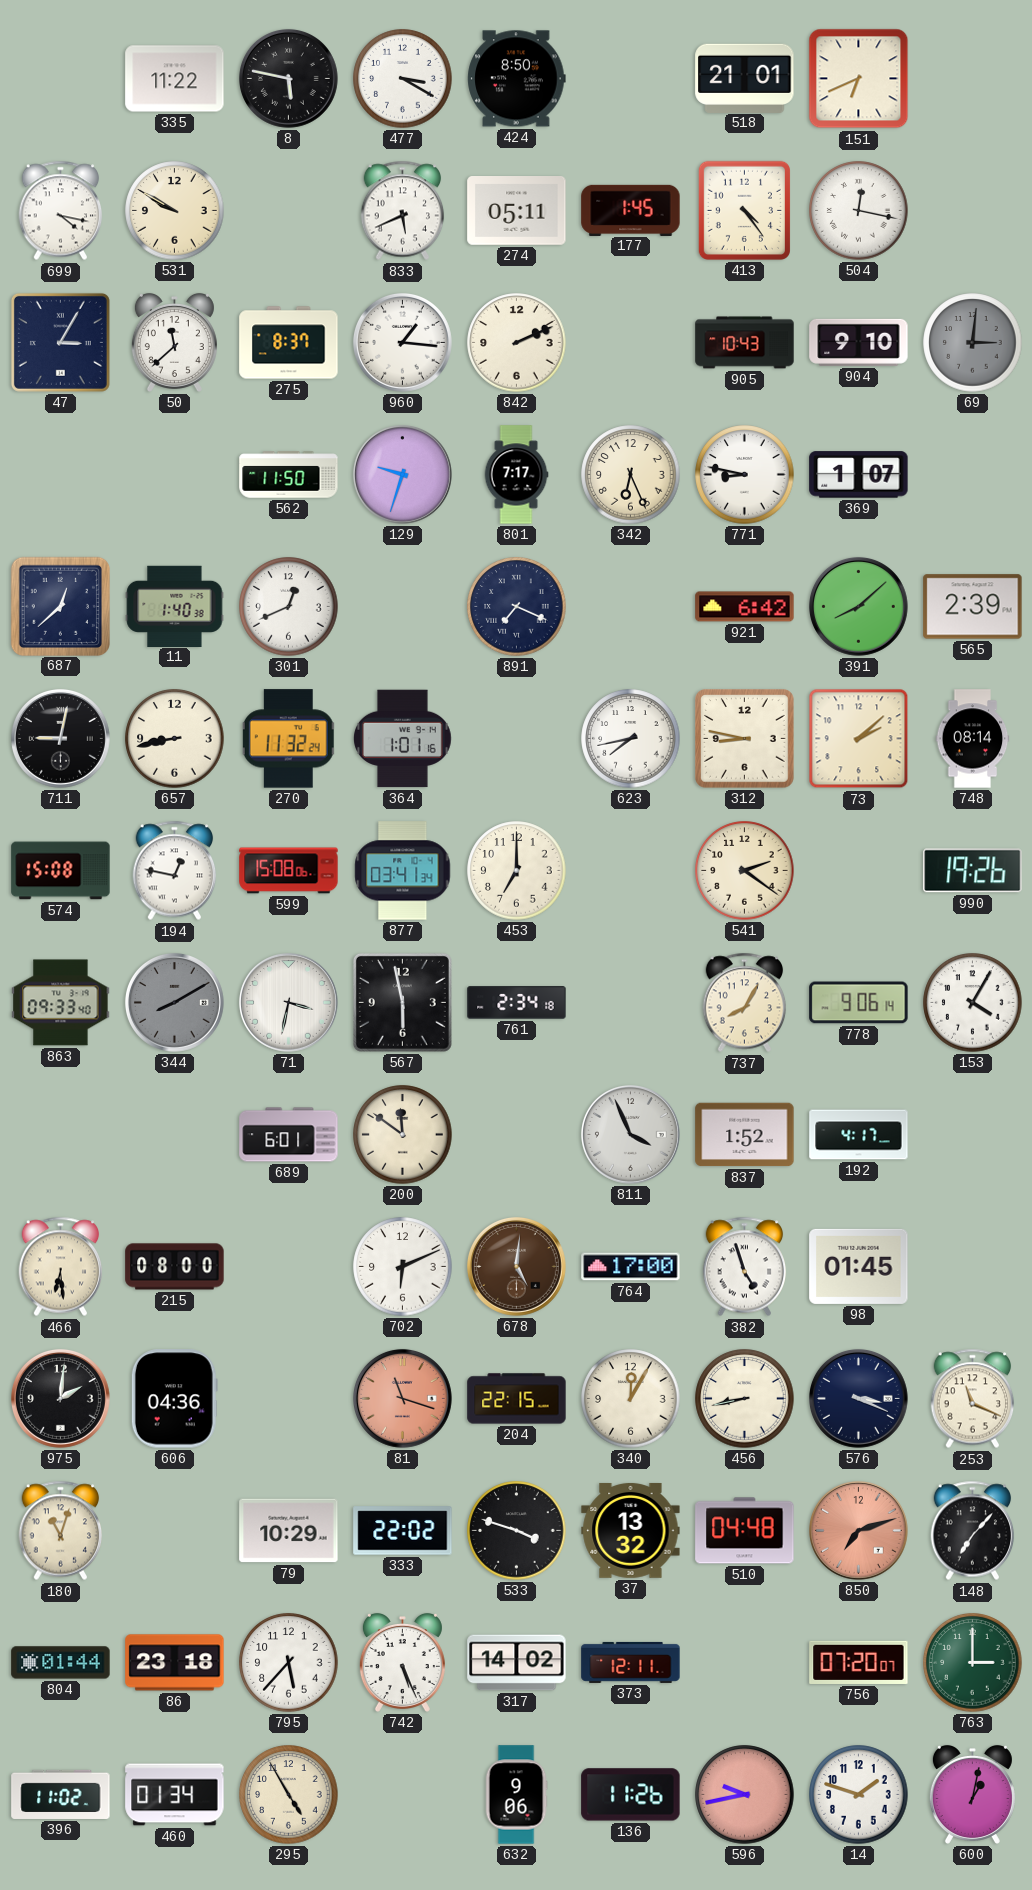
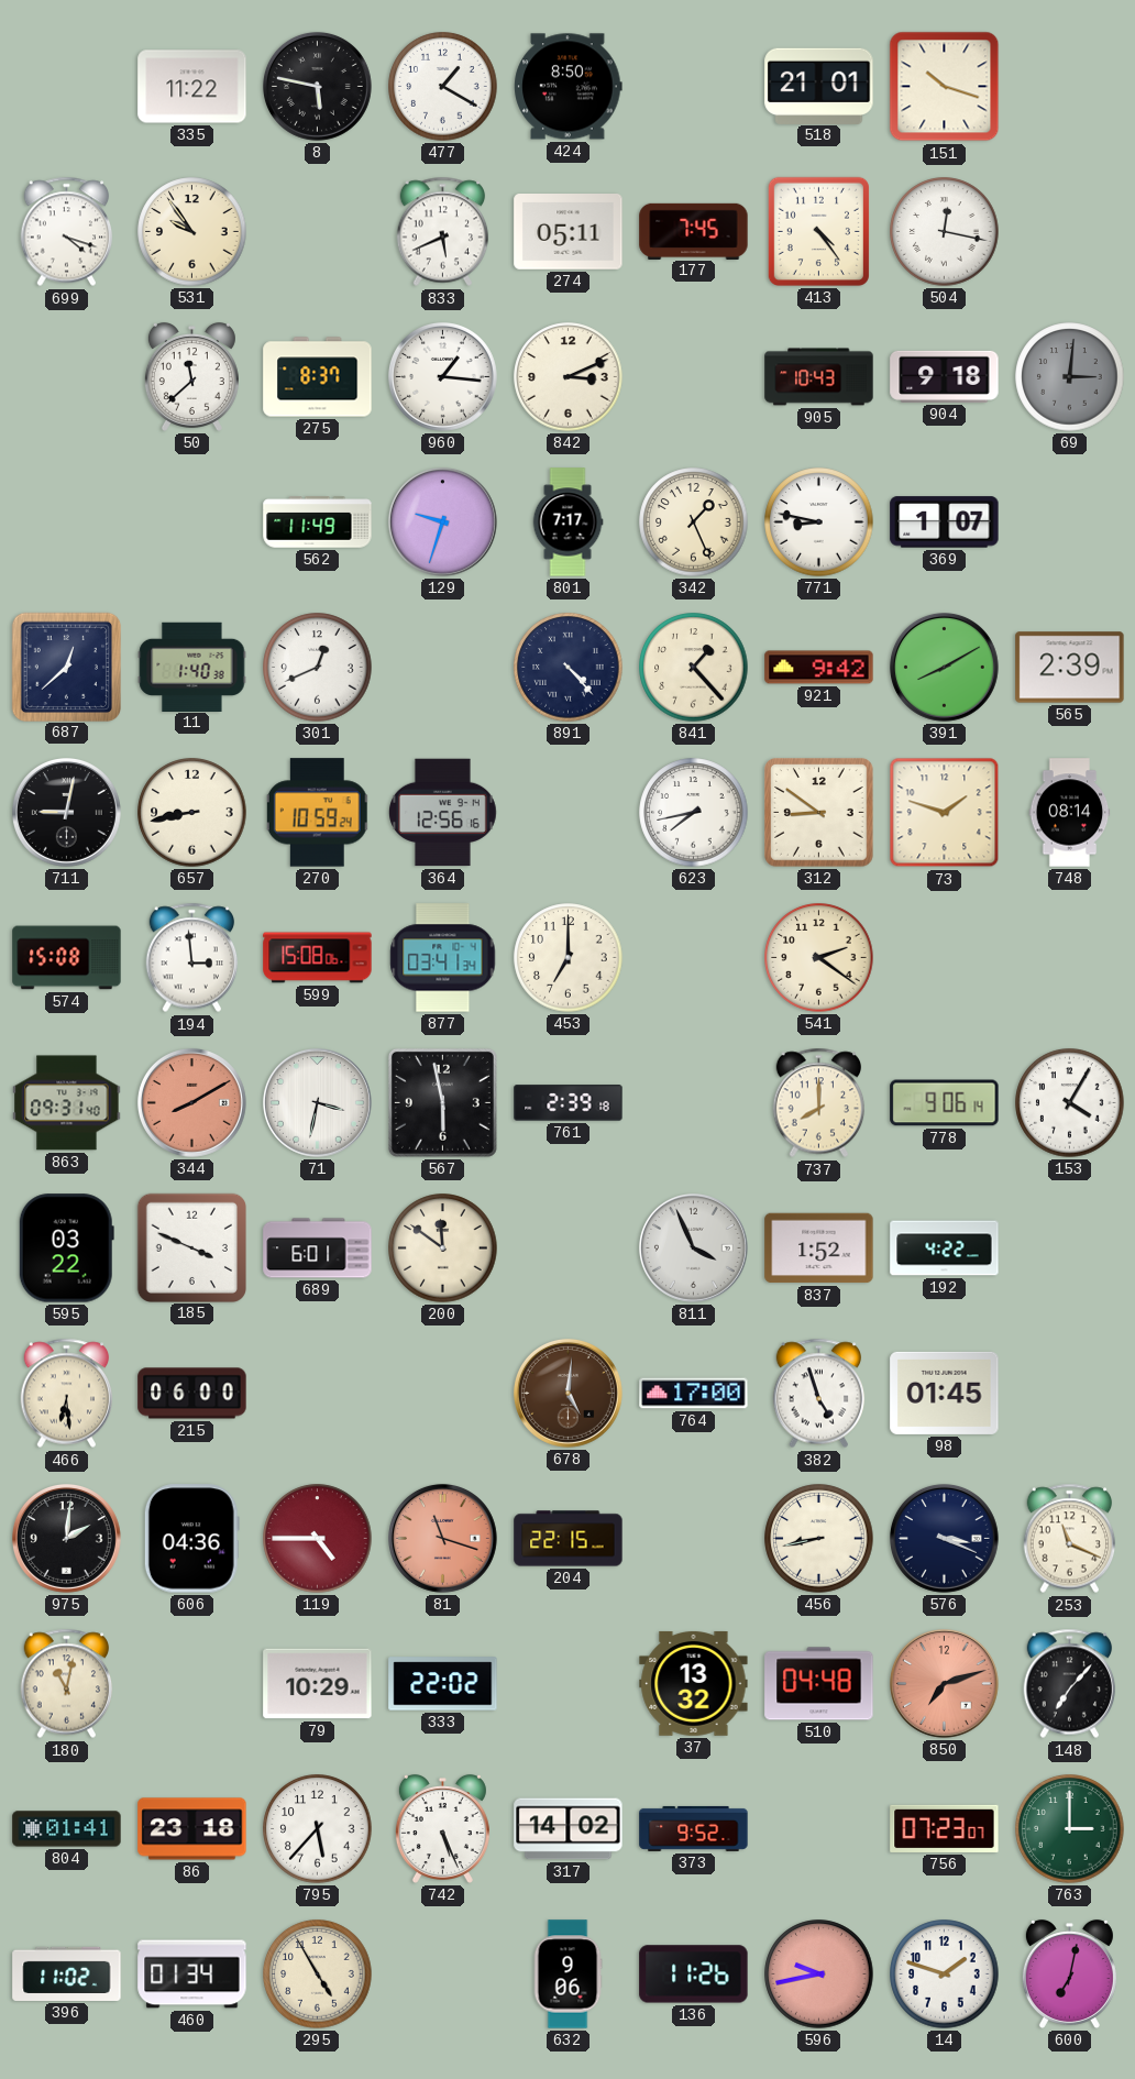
477: 3:20 -> 1:20
151: 6:41 -> 10:18
699: 4:17 -> 4:18
531: 9:50 -> 9:54
177: 1:45 -> 7:45
47: 3:05 -> none
842: 2:11 -> 3:11
904: 9:10 -> 9:18
562: 11:50 -> 11:49
342: 6:26 -> 1:26
891: 7:19 -> 4:23
841: none -> 1:23
921: 6:42 -> 9:42
391: 8:08 -> 8:10
270: 11:32 -> 10:59
364: 1:01 -> 12:56
312: 8:47 -> 8:51
73: 2:08 -> 1:48
194: 12:47 -> 2:59
990: 19:26 -> none
863: 09:33 -> 09:31
344 dial: grey -> salmon
761: 2:34 -> 2:39
737: 8:05 -> 8:00
595: none -> 03:22
185: none -> 3:49
192: 4:17 -> 4:22
215: 08:00 -> 06:00
702: 6:11 -> none
119: none -> 4:45
340: 12:05 -> none
180: 11:03 -> 11:02
533: 3:48 -> none
804: 01:44 -> 01:41
373: 12:11 -> 9:52
756: 07:20 -> 07:23
600: 1:02 -> 7:02
